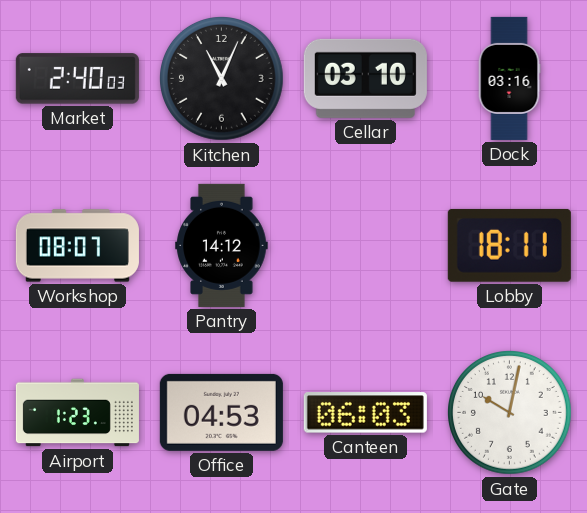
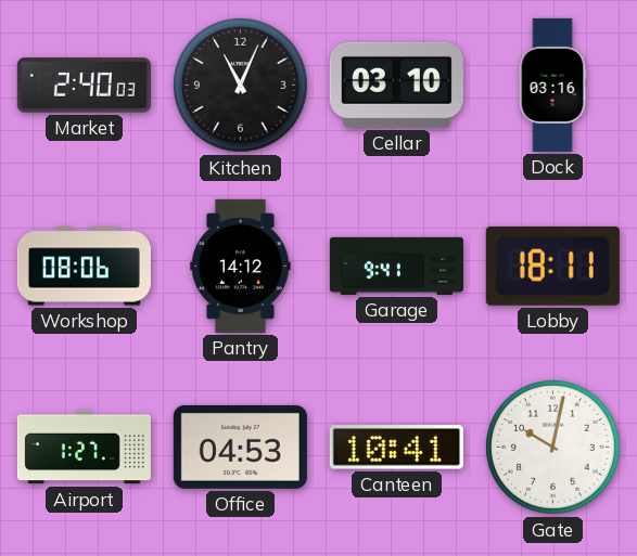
Workshop: 08:07 -> 08:06
Garage: none -> 9:41
Airport: 1:23 -> 1:27
Canteen: 06:03 -> 10:41
